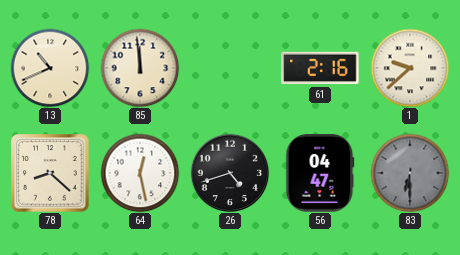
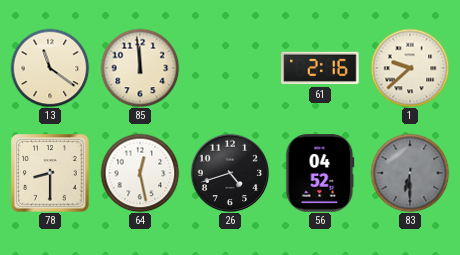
13: 10:41 -> 11:21
78: 8:22 -> 8:30
56: 04:47 -> 04:52
